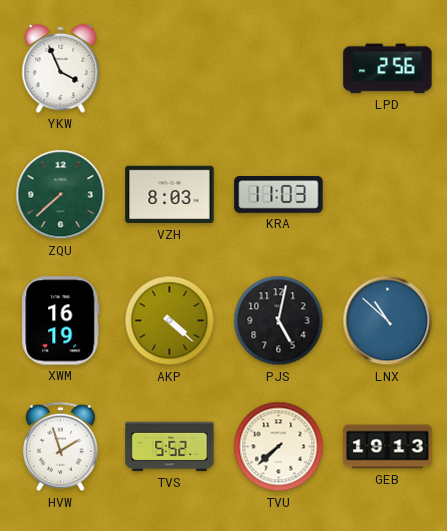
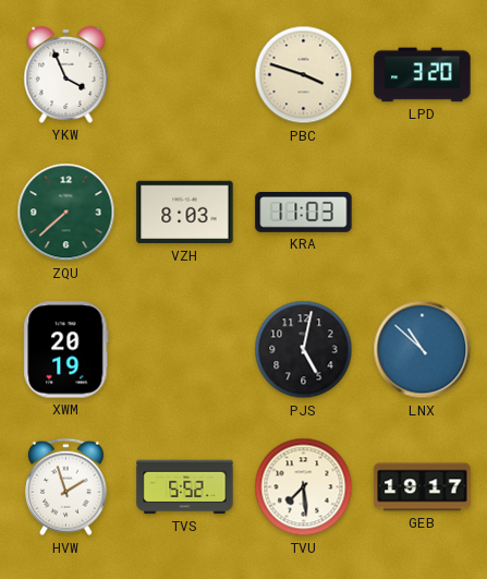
PBC: none -> 3:48
LPD: 2:56 -> 3:20
XWM: 16:19 -> 20:19
AKP: 4:22 -> none
TVU: 7:38 -> 7:29
GEB: 19:13 -> 19:17
